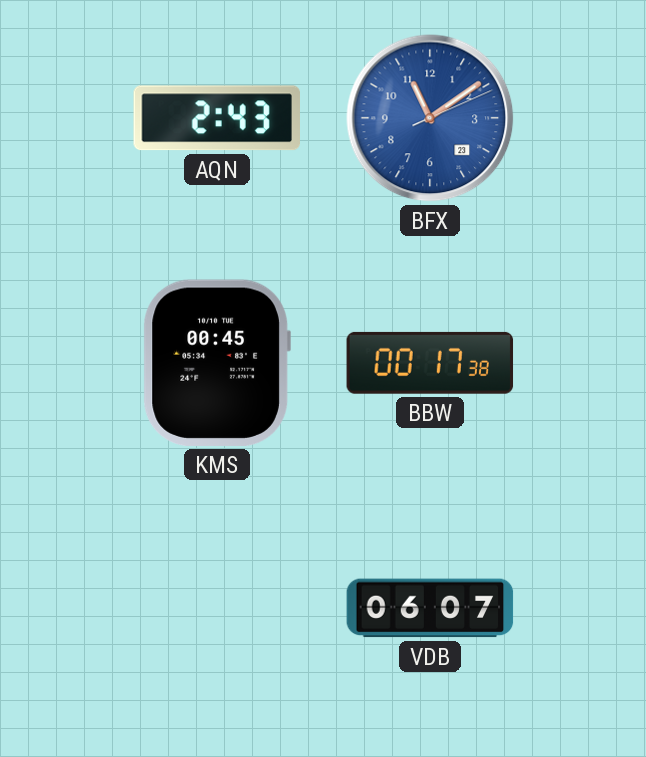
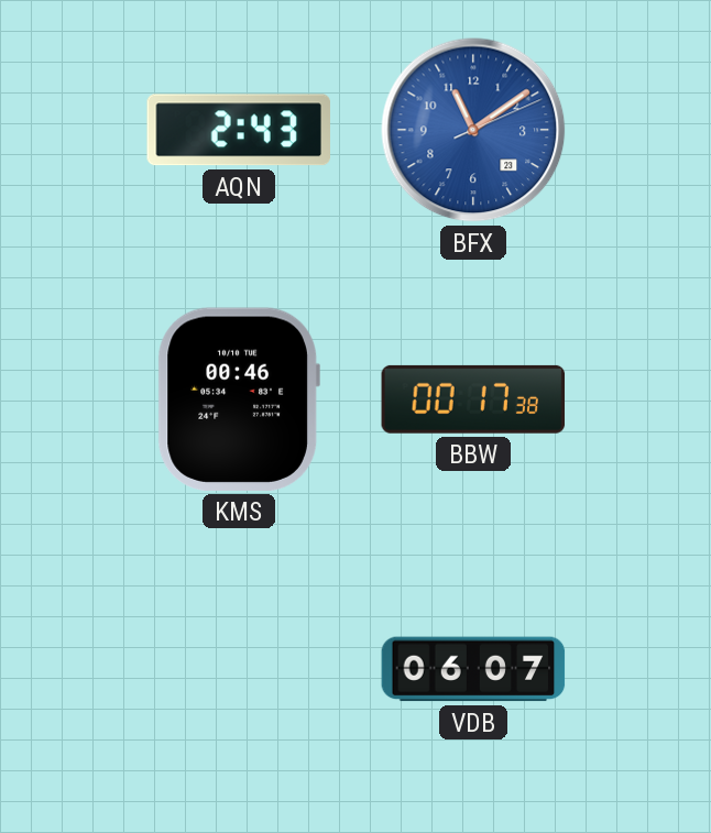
KMS: 00:45 -> 00:46
